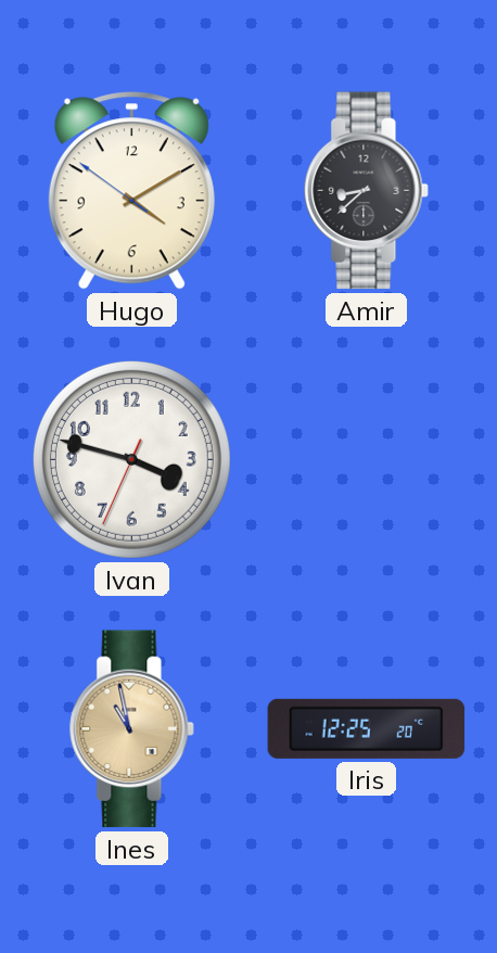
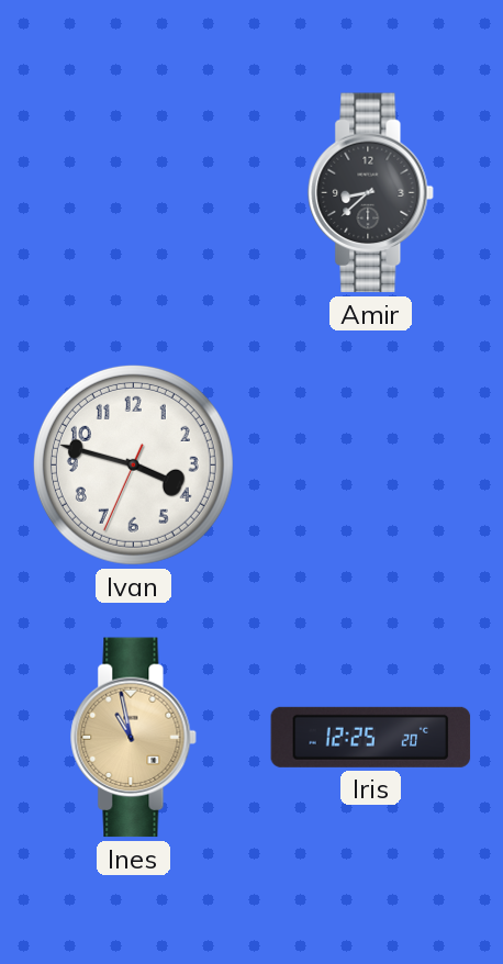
Hugo: 4:09 -> none
